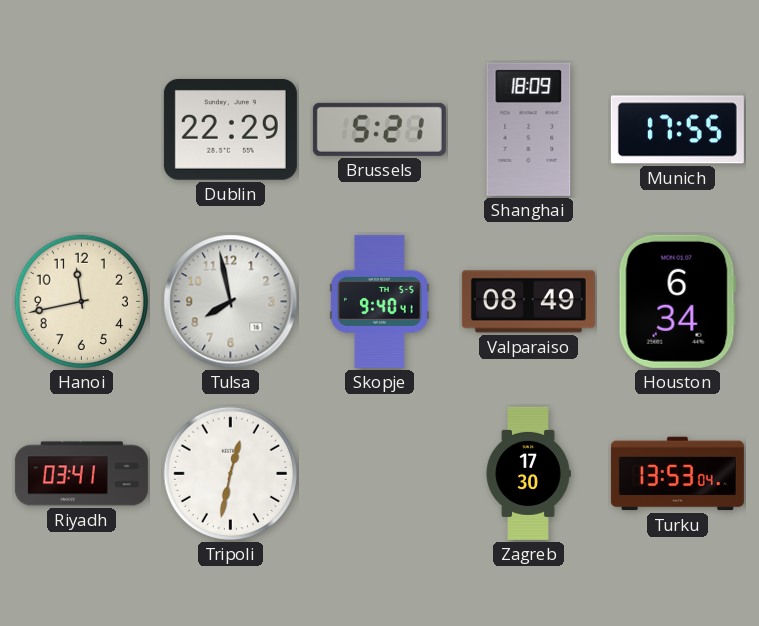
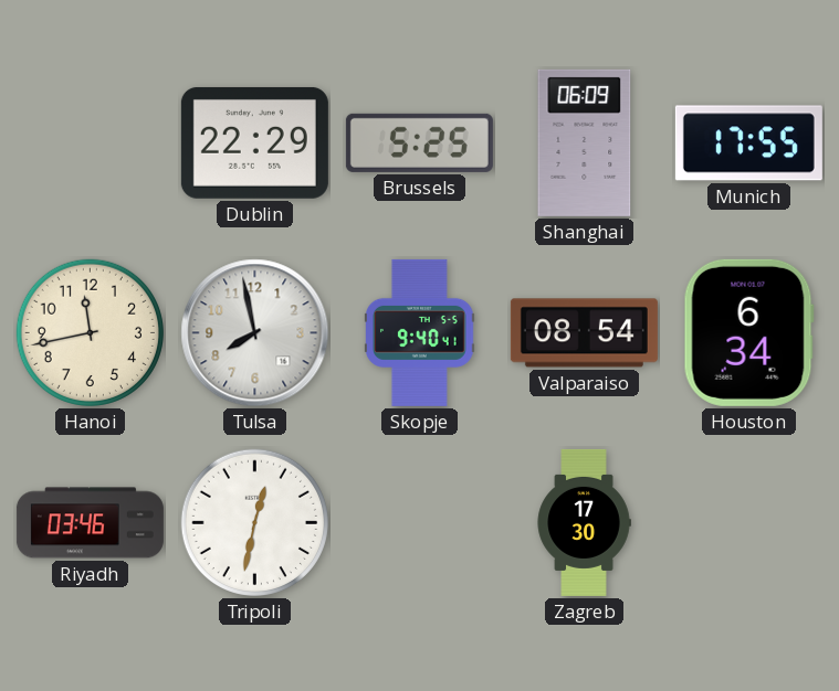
Brussels: 5:21 -> 5:25
Shanghai: 18:09 -> 06:09
Valparaiso: 08:49 -> 08:54
Riyadh: 03:41 -> 03:46
Turku: 13:53 -> none
